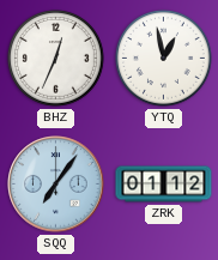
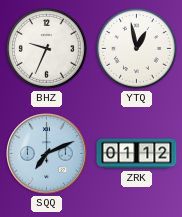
BHZ: 12:34 -> 9:34
SQQ: 7:06 -> 7:11
